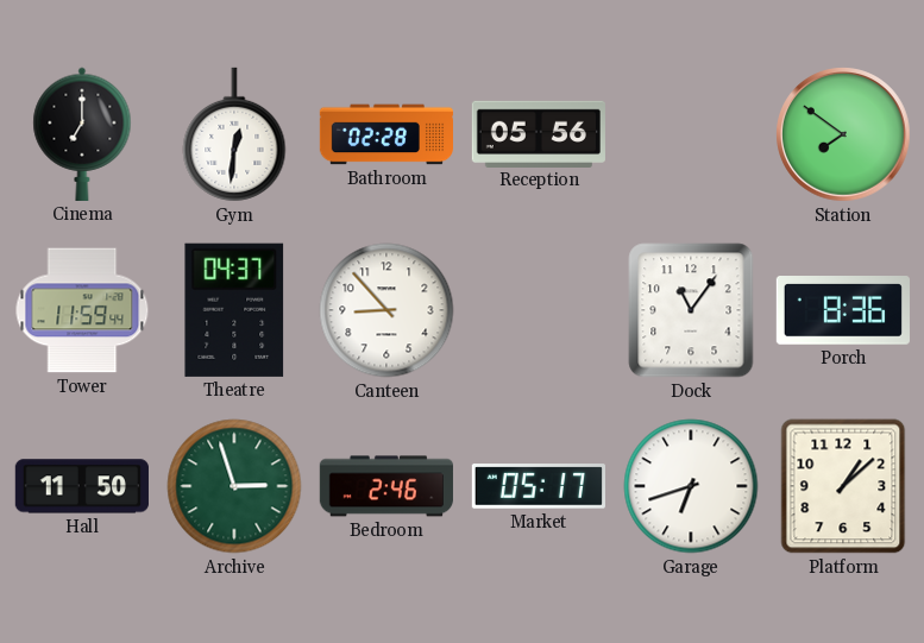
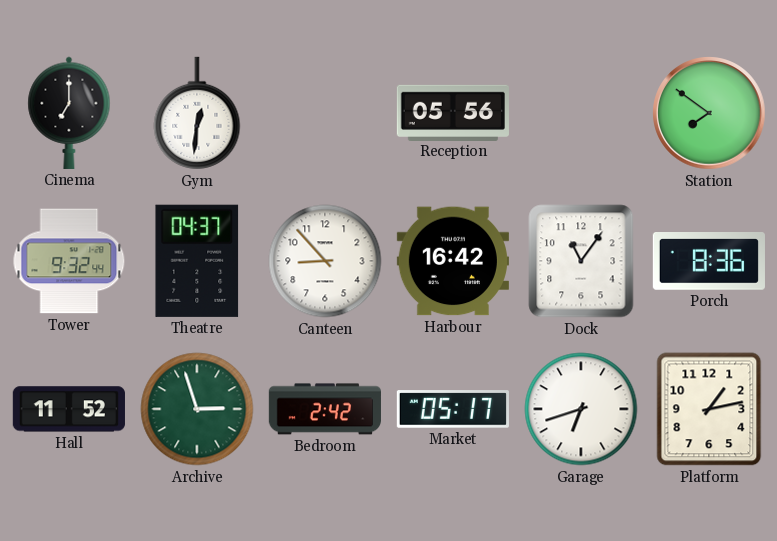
Bathroom: 02:28 -> none
Tower: 11:59 -> 9:32
Harbour: none -> 16:42
Hall: 11:50 -> 11:52
Bedroom: 2:46 -> 2:42
Platform: 1:08 -> 1:13
